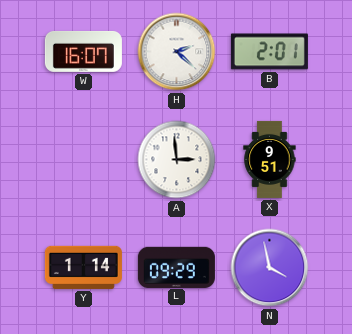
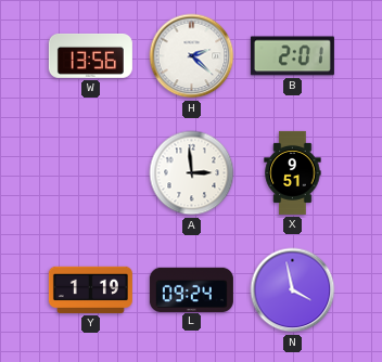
W: 16:07 -> 13:56
Y: 1:14 -> 1:19
L: 09:29 -> 09:24
